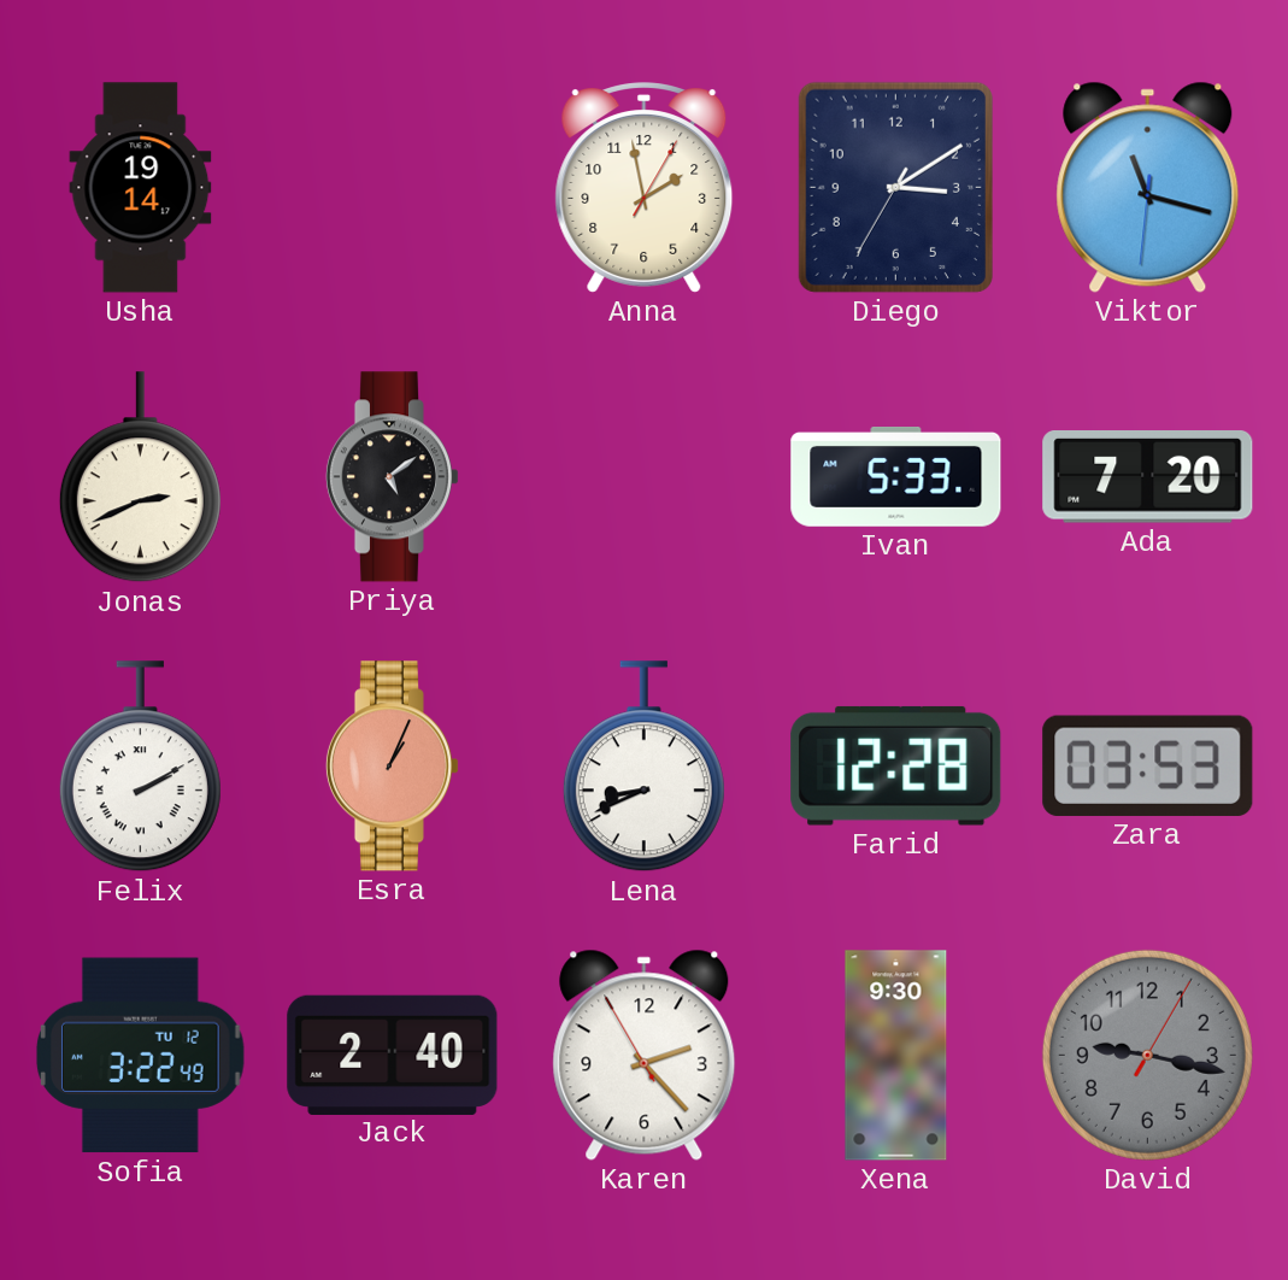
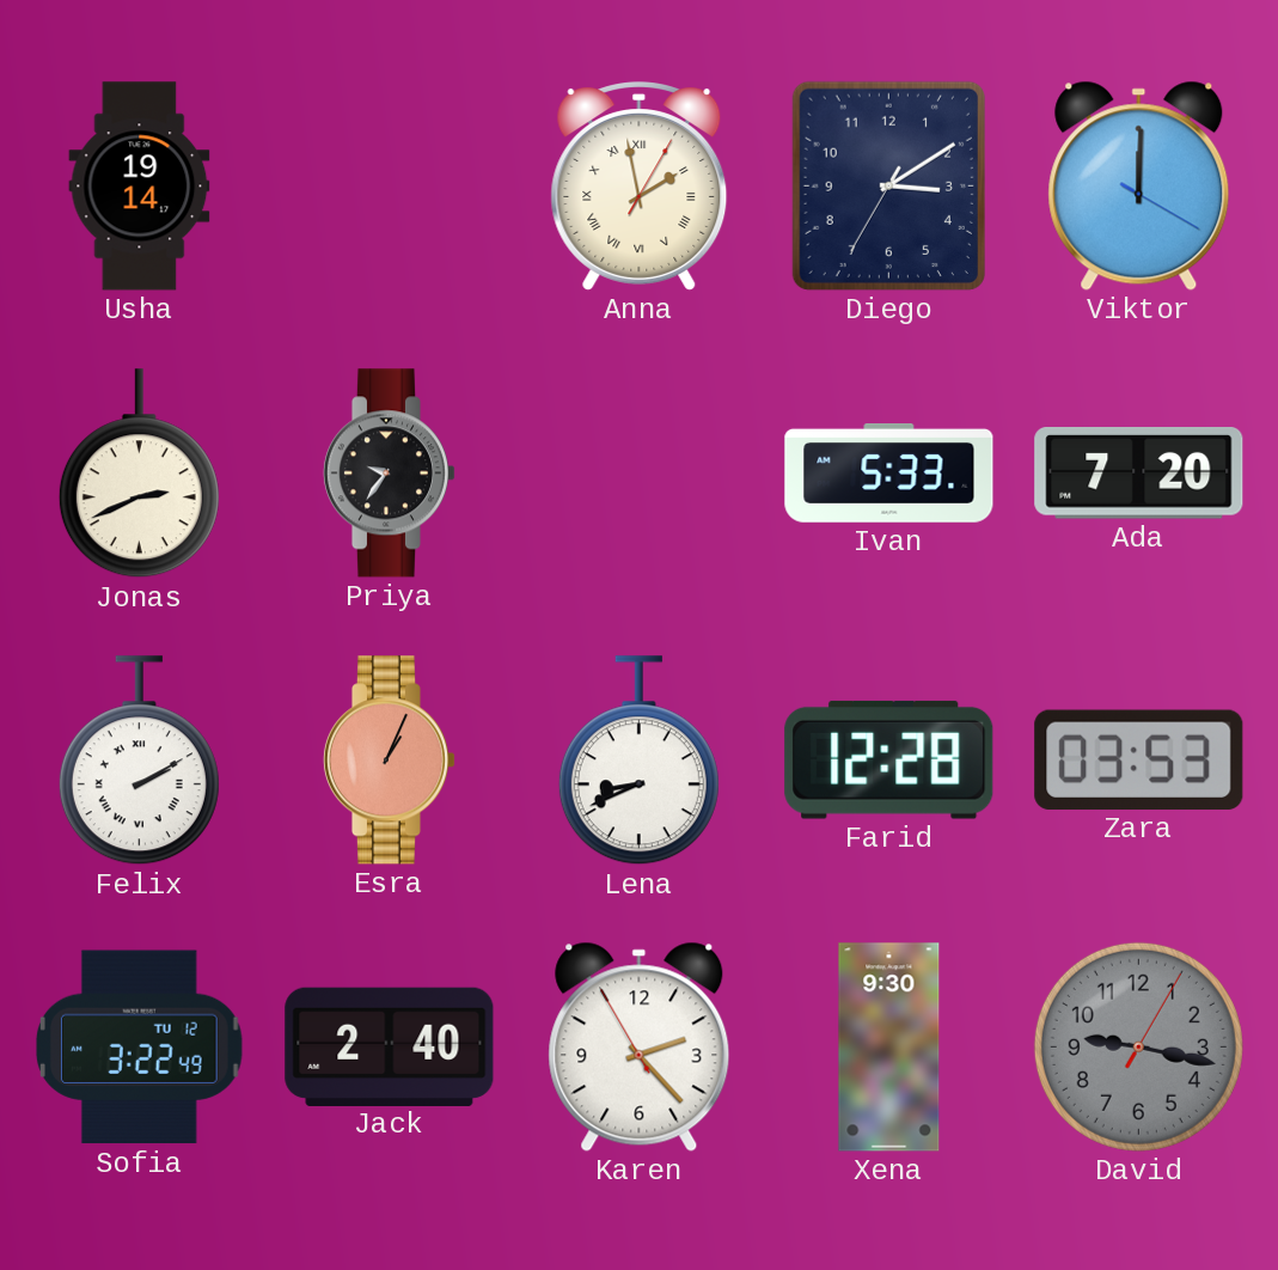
Anna numerals: Arabic -> Roman
Viktor: 11:17 -> 12:00
Priya: 5:09 -> 9:36
